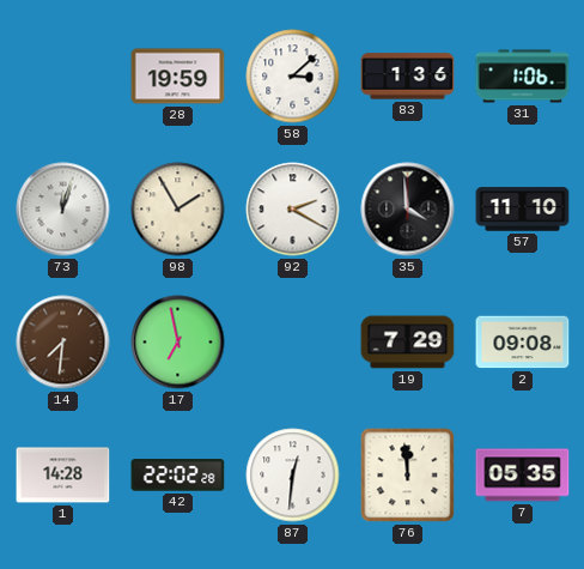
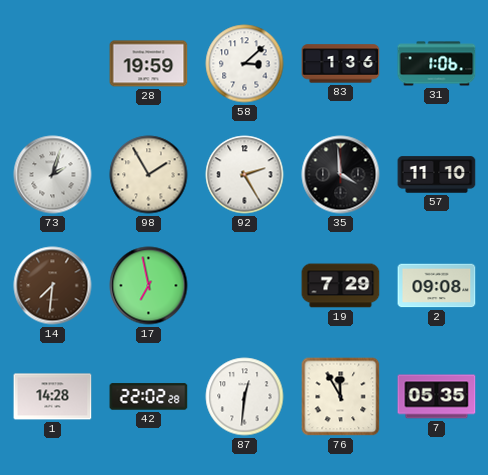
73: 12:03 -> 2:03
92: 2:20 -> 2:25
76: 11:59 -> 11:55
